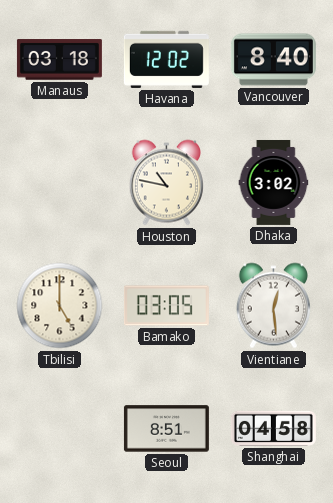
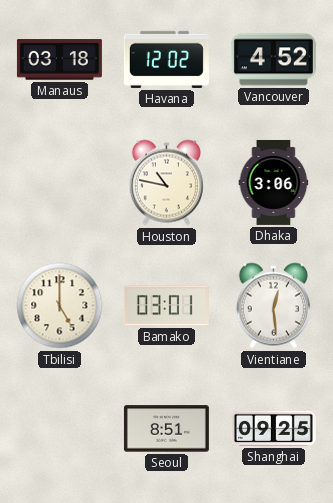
Vancouver: 8:40 -> 4:52
Dhaka: 3:02 -> 3:06
Bamako: 03:05 -> 03:01
Shanghai: 04:58 -> 09:25
